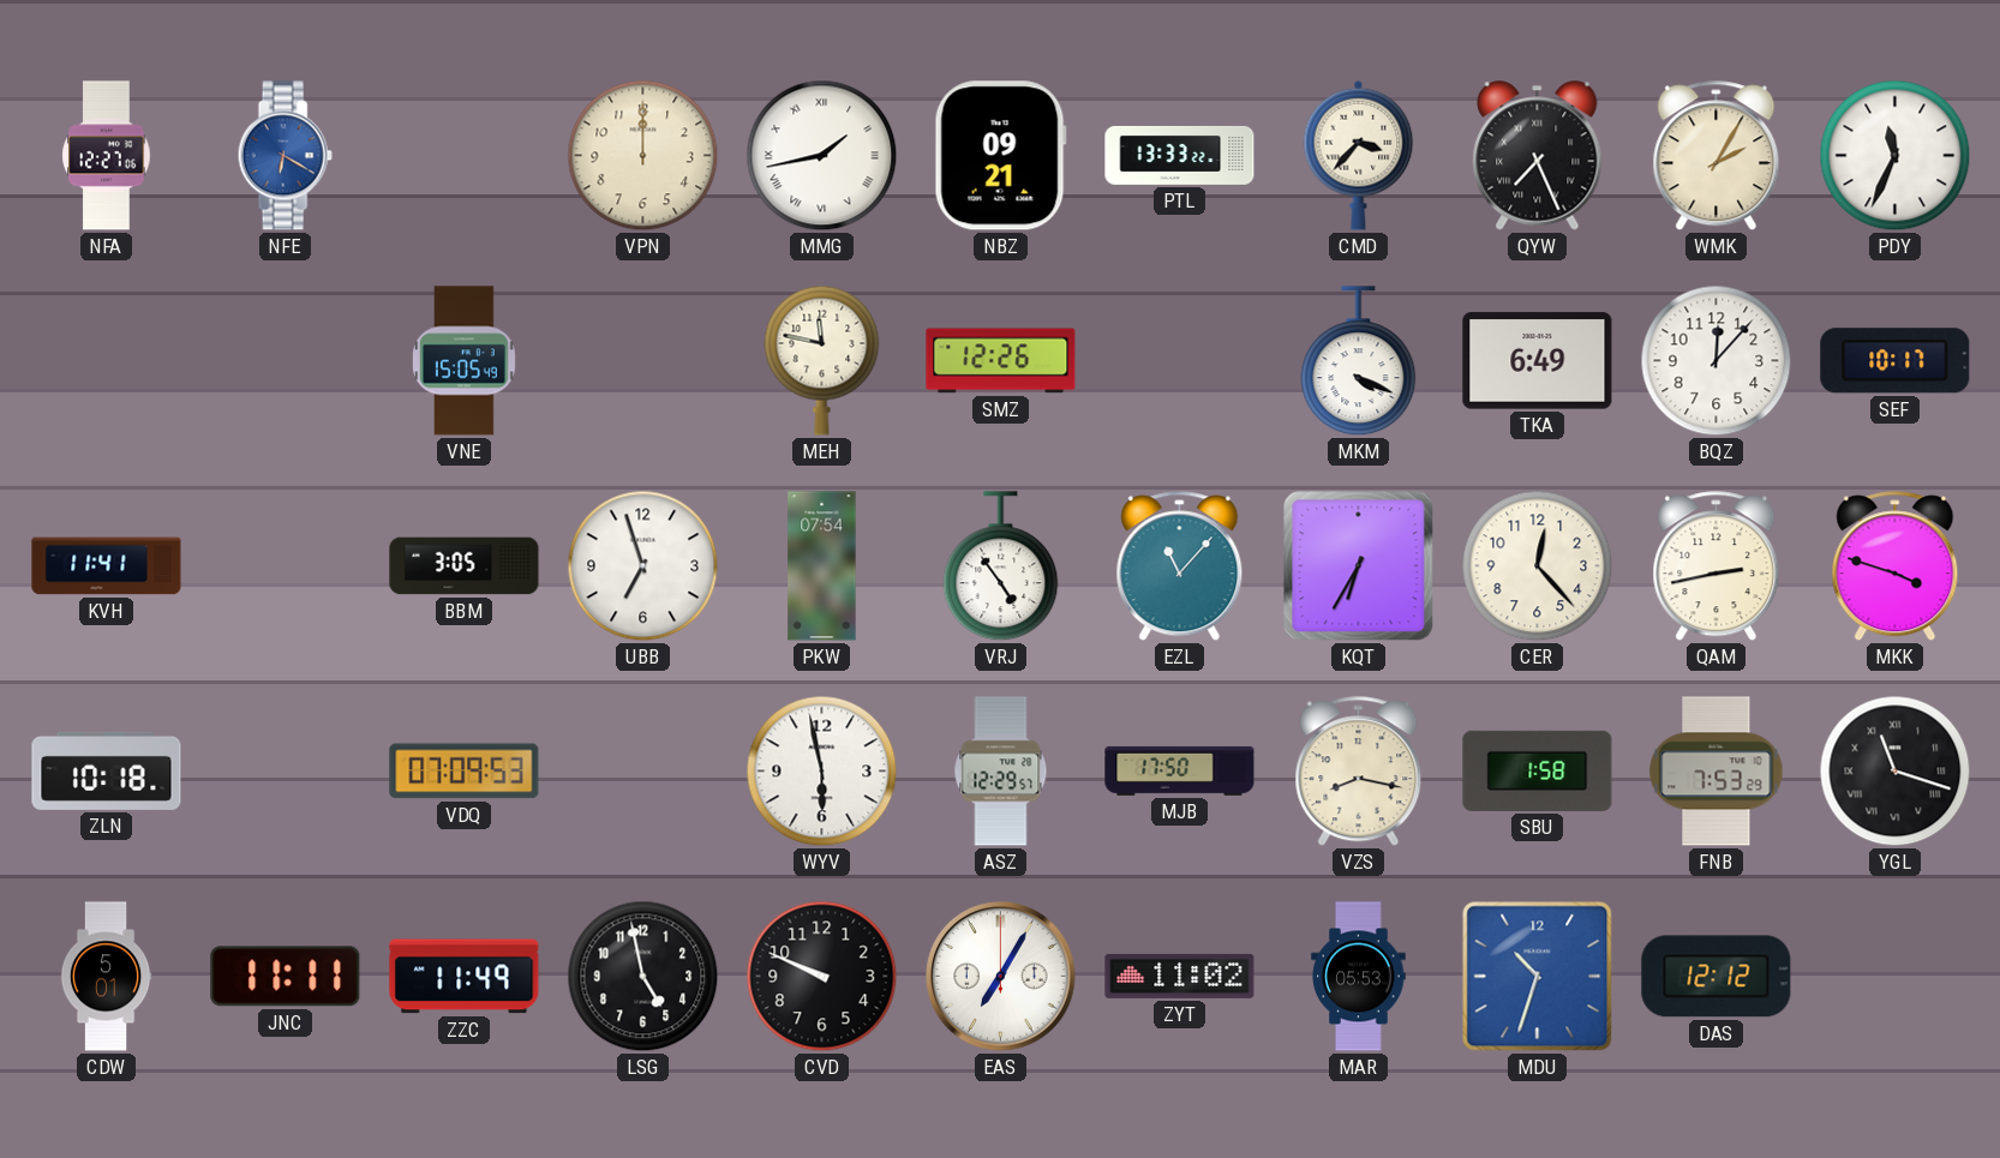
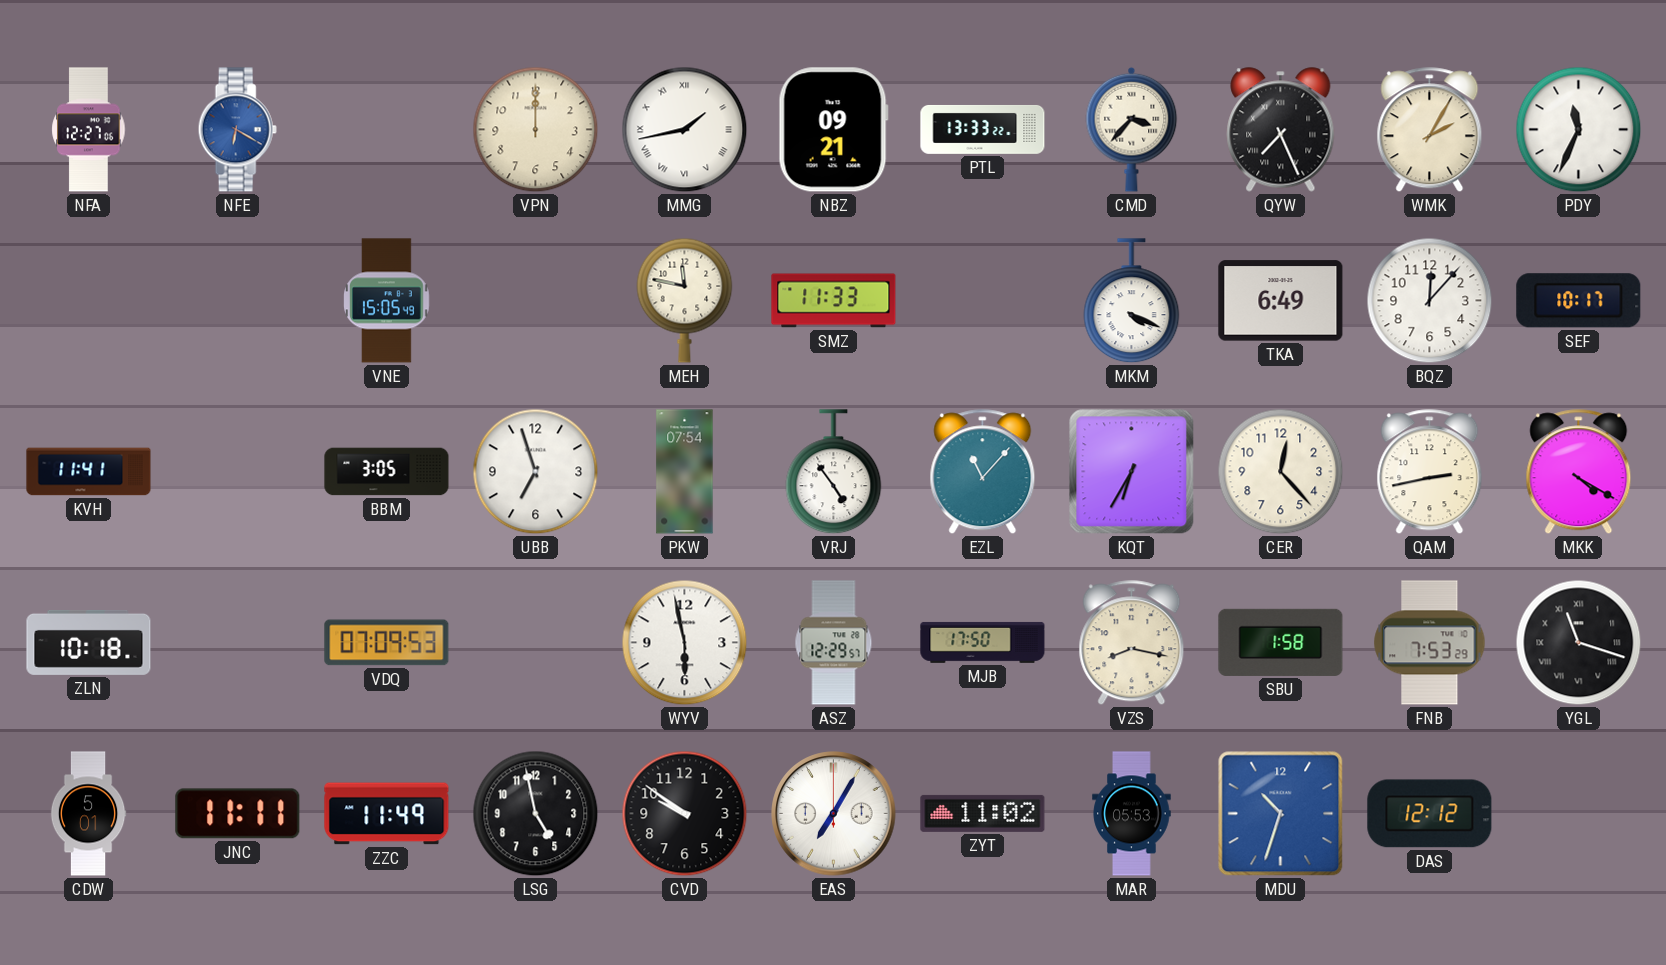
SMZ: 12:26 -> 11:33
MKK: 3:48 -> 4:20
CVD: 9:49 -> 9:51
